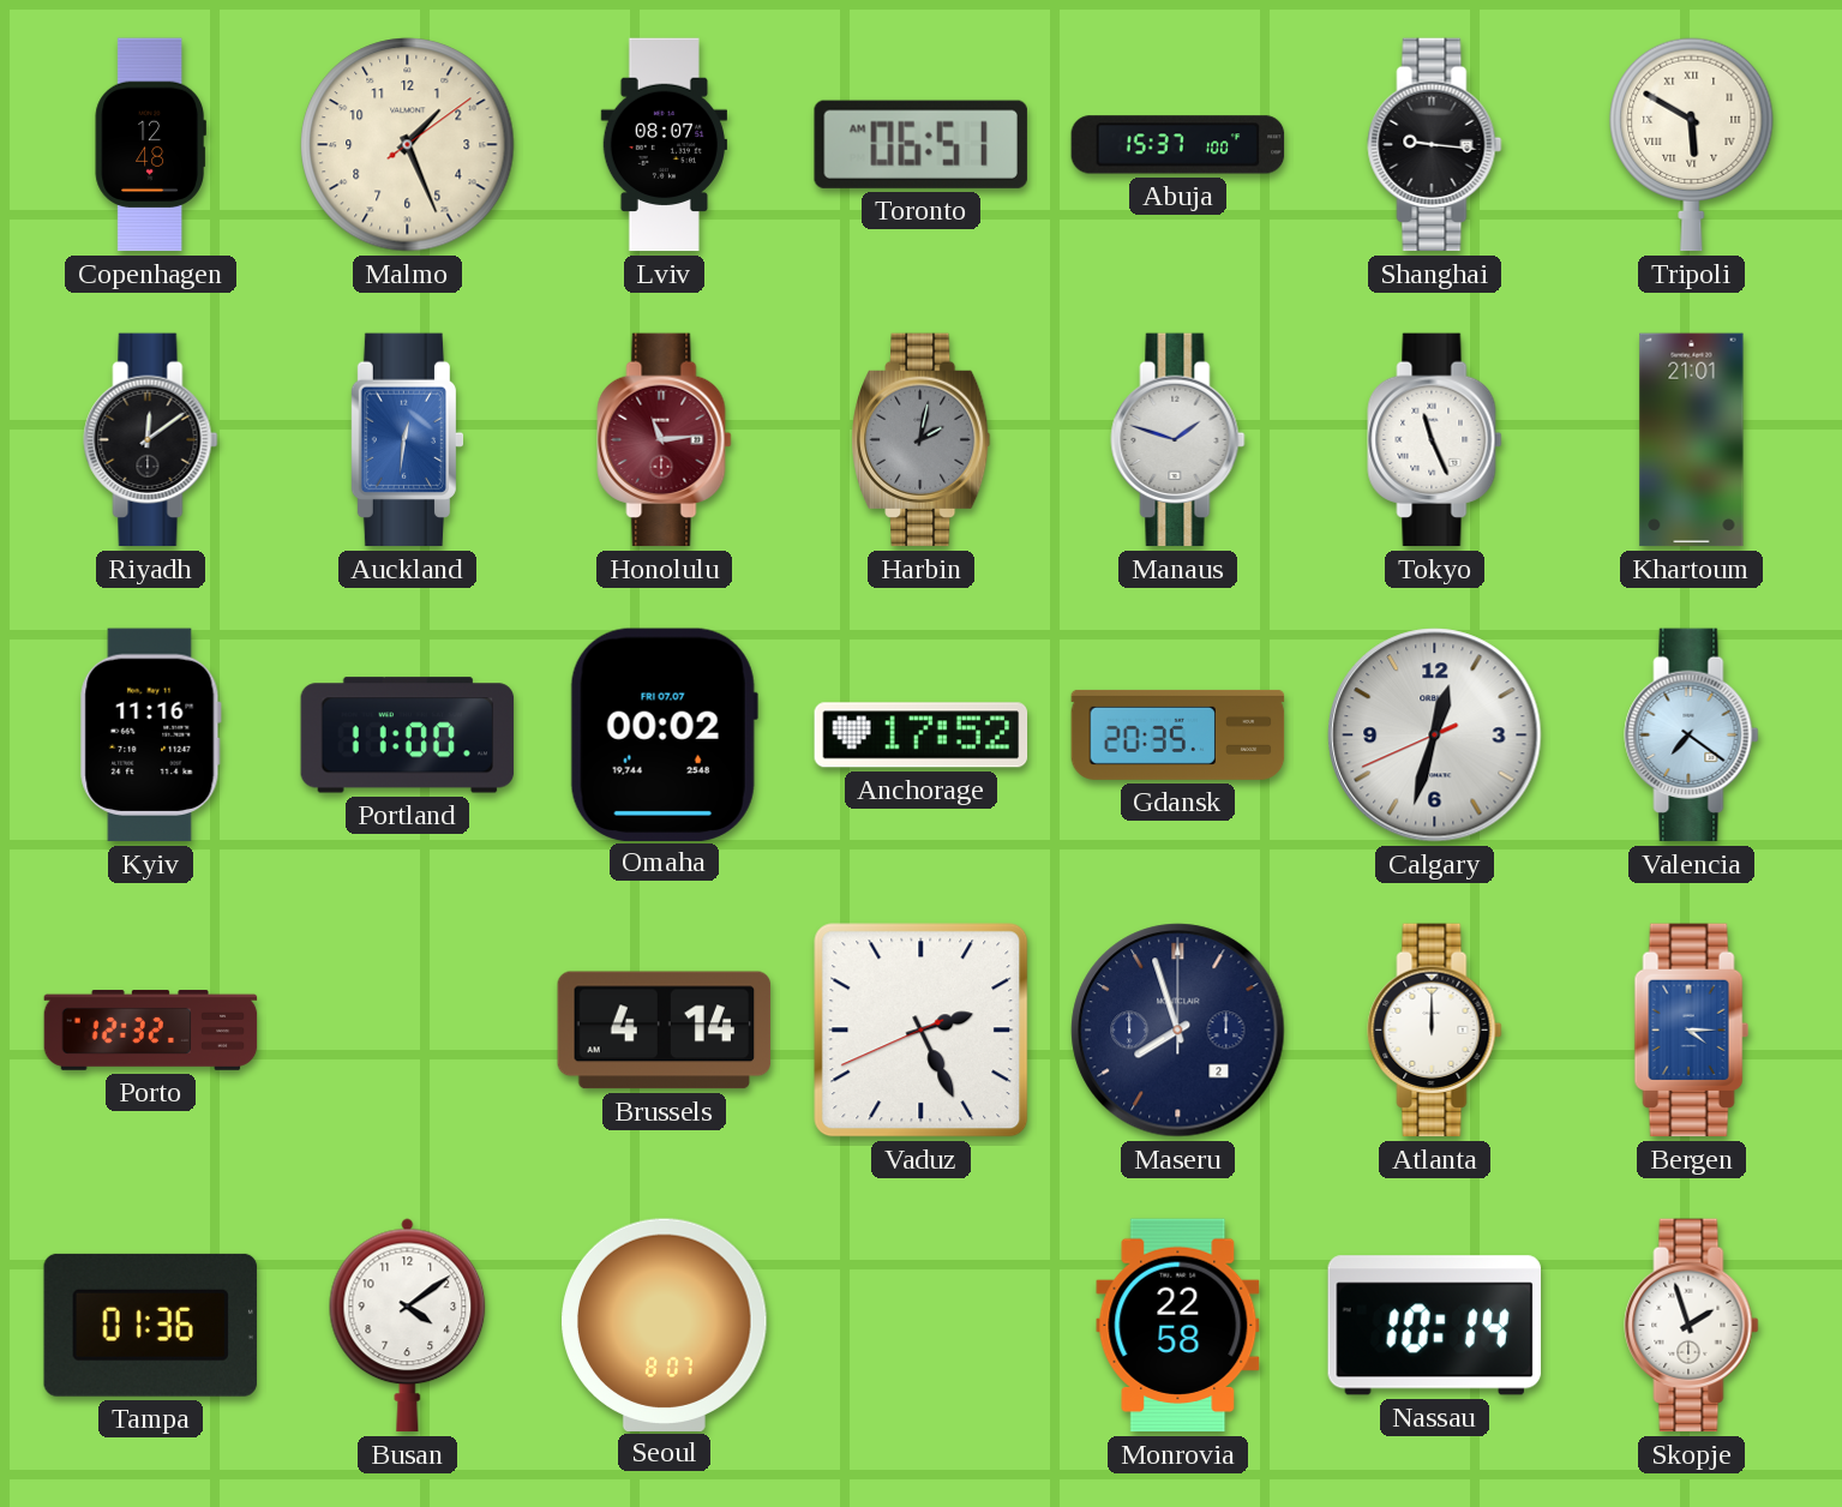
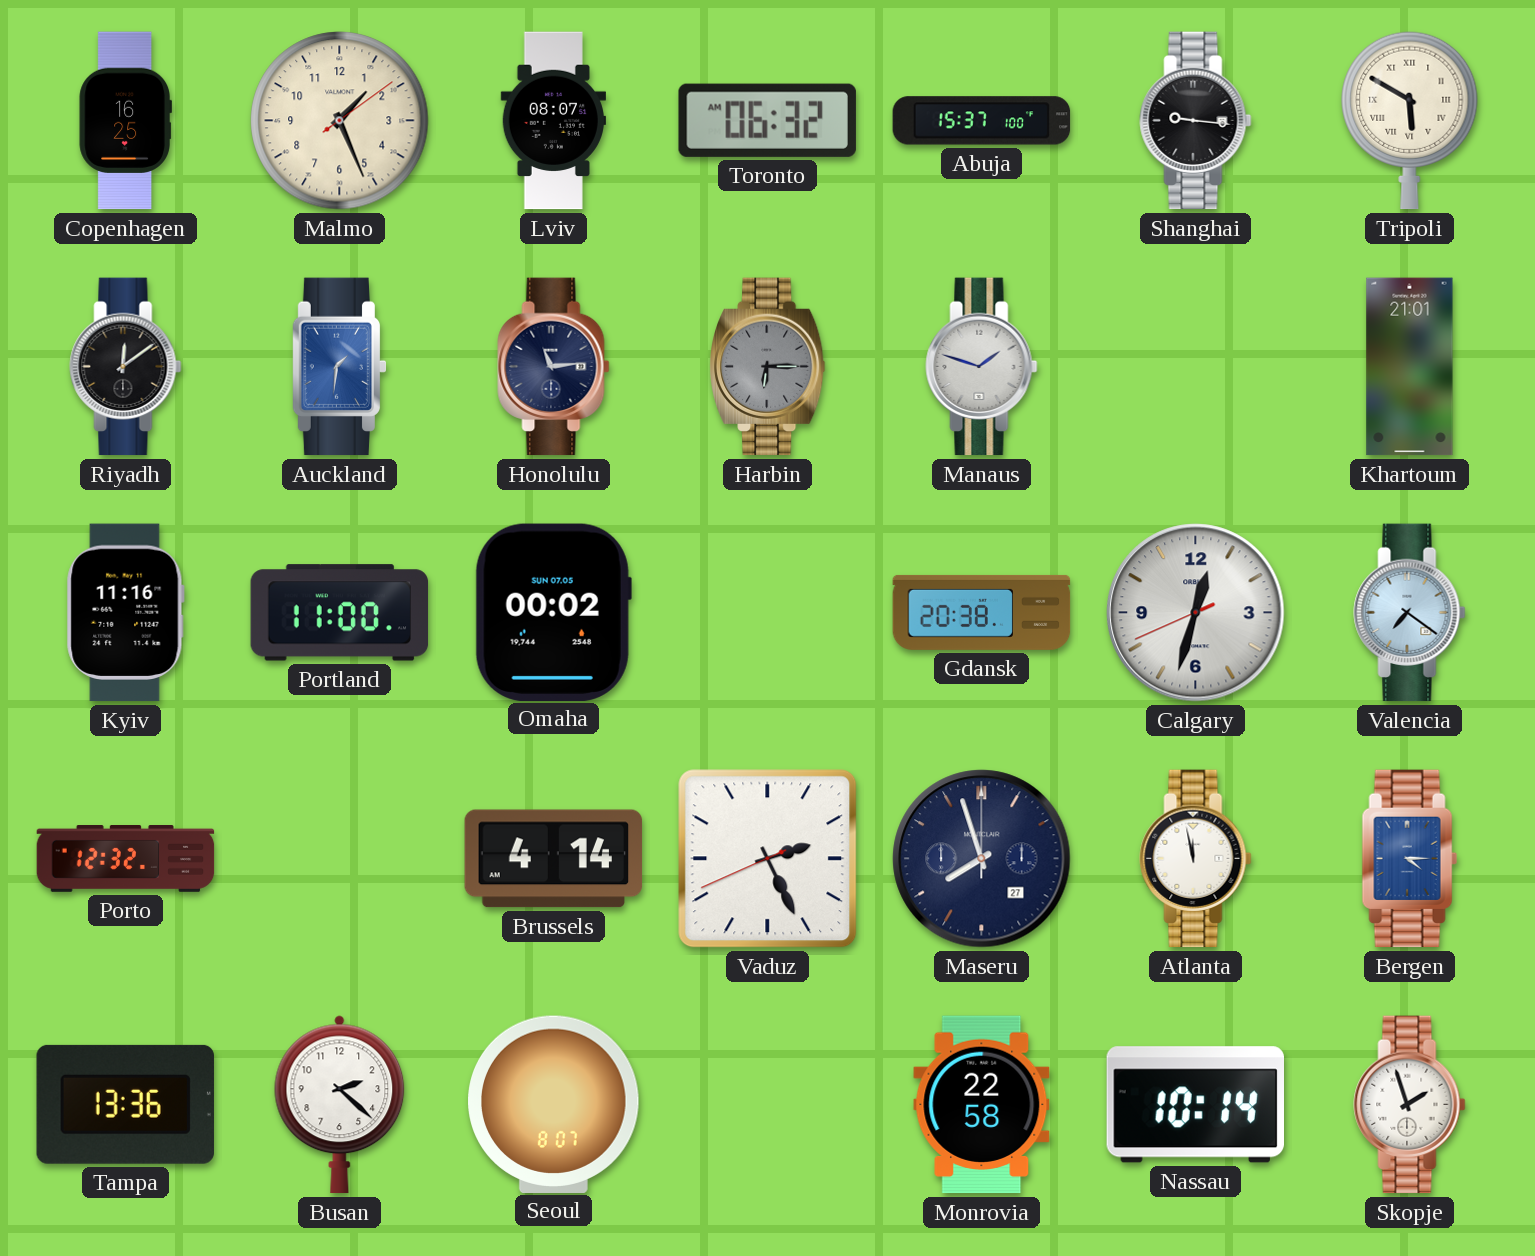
Copenhagen: 12:48 -> 16:25
Toronto: 06:51 -> 06:32
Auckland: 12:31 -> 1:31
Honolulu dial: burgundy -> navy
Harbin: 2:02 -> 6:15
Tokyo: 11:26 -> none
Omaha date: FRI 07.07 -> SUN 07.05
Anchorage: 17:52 -> none
Gdansk: 20:35 -> 20:38
Maseru date: 2 -> 27
Atlanta: 12:00 -> 11:58
Tampa: 01:36 -> 13:36
Busan: 4:09 -> 2:22
